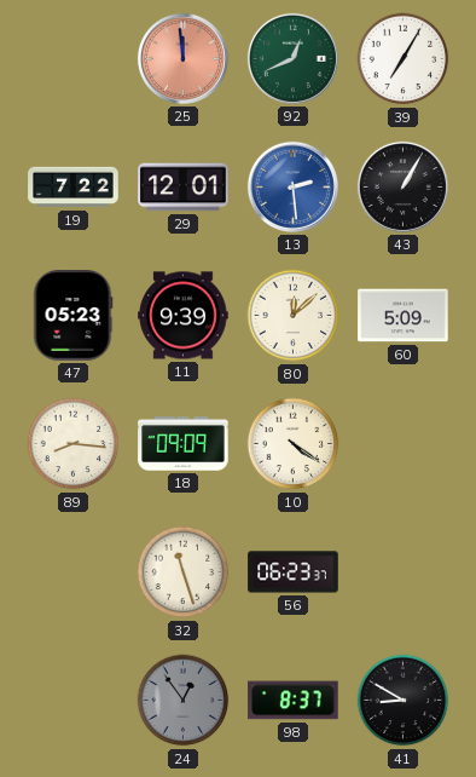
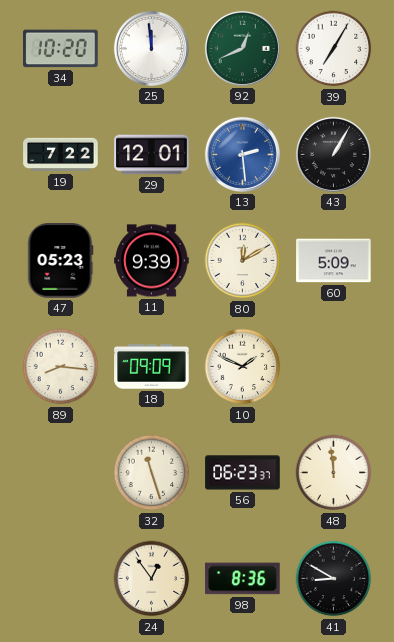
34: none -> 10:20
25 dial: salmon -> white
80: 12:08 -> 12:10
10: 4:21 -> 1:49
48: none -> 11:59
24 dial: grey -> cream
98: 8:37 -> 8:36
